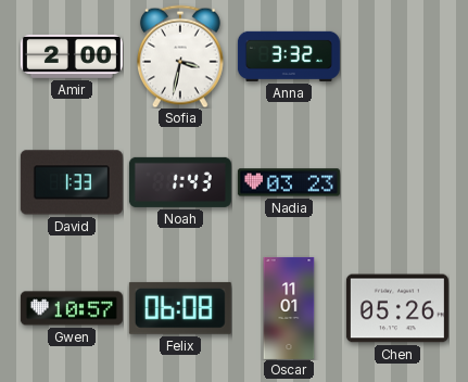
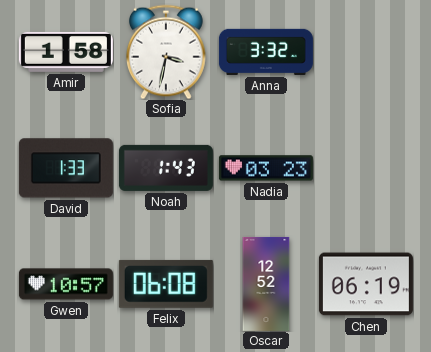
Amir: 2:00 -> 1:58
Oscar: 11:01 -> 12:52
Chen: 05:26 -> 06:19
